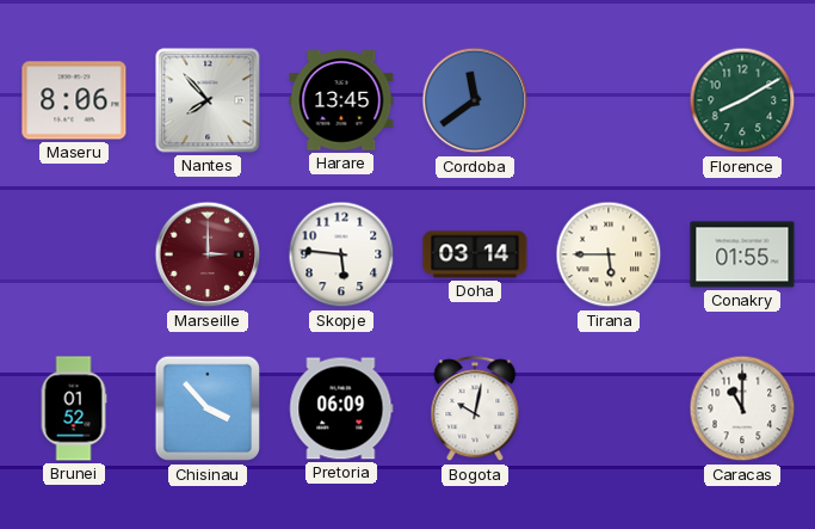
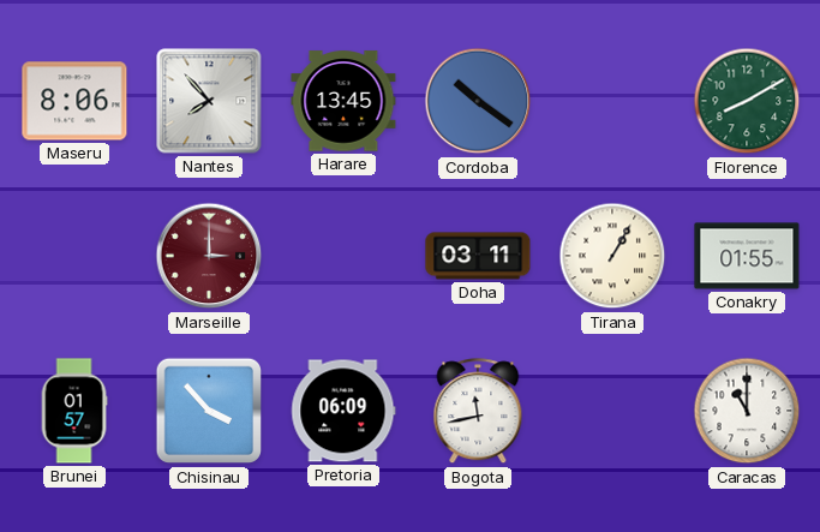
Cordoba: 11:39 -> 10:21
Skopje: 5:46 -> none
Doha: 03:14 -> 03:11
Tirana: 5:45 -> 1:05
Brunei: 01:52 -> 01:57
Bogota: 10:02 -> 11:43
